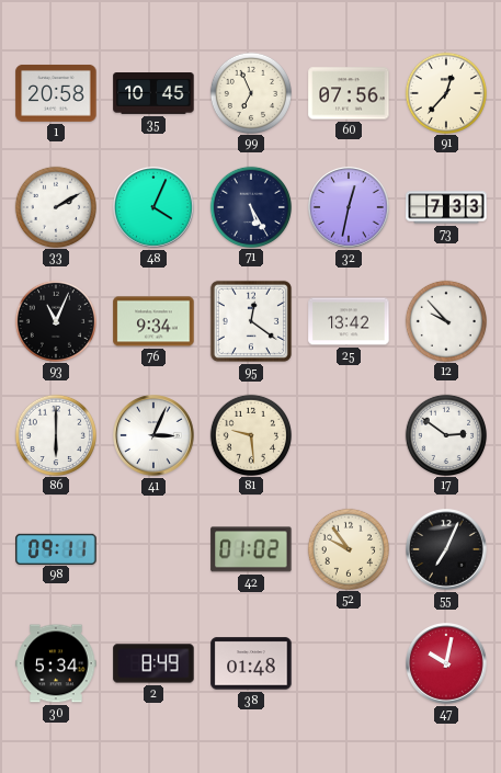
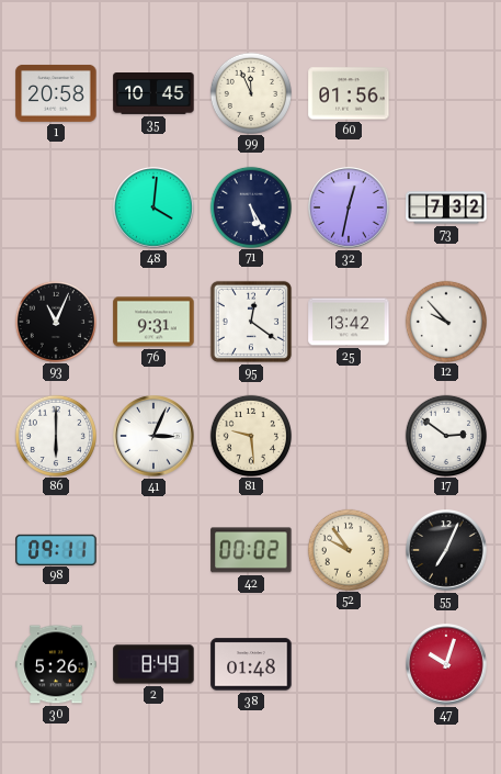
99: 6:56 -> 11:56
60: 07:56 -> 01:56
91: 12:37 -> none
33: 2:10 -> none
48: 4:04 -> 4:01
73: 7:33 -> 7:32
76: 9:34 -> 9:31
42: 01:02 -> 00:02
30: 5:34 -> 5:26
47: 10:02 -> 10:03
